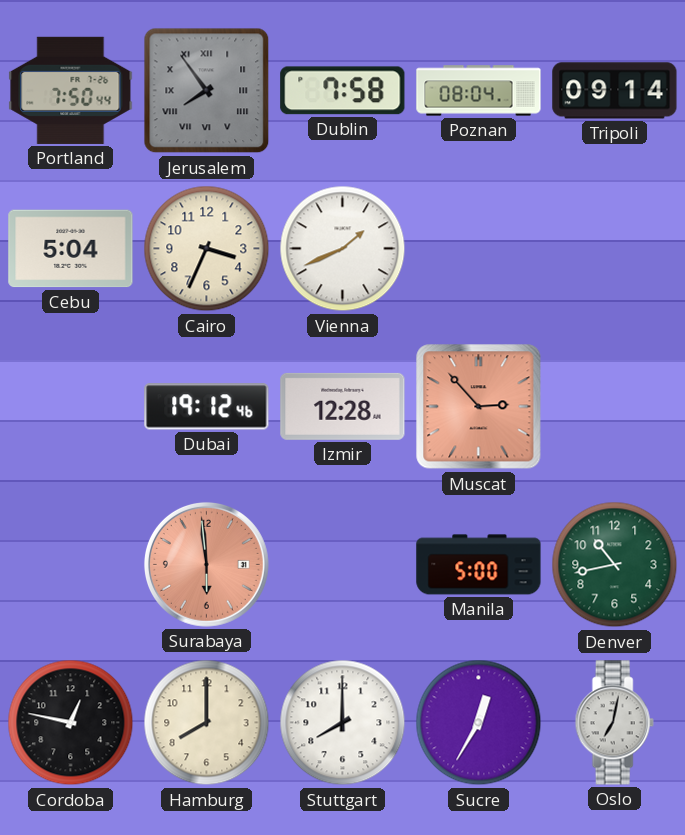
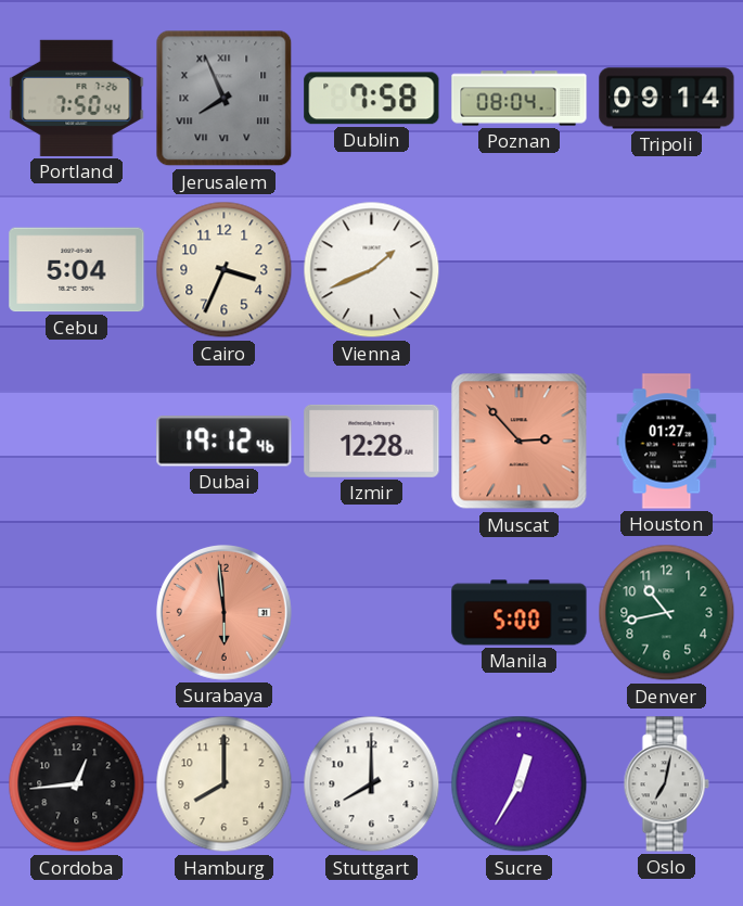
Jerusalem: 7:54 -> 7:56
Houston: none -> 01:27
Cordoba: 12:47 -> 12:44
